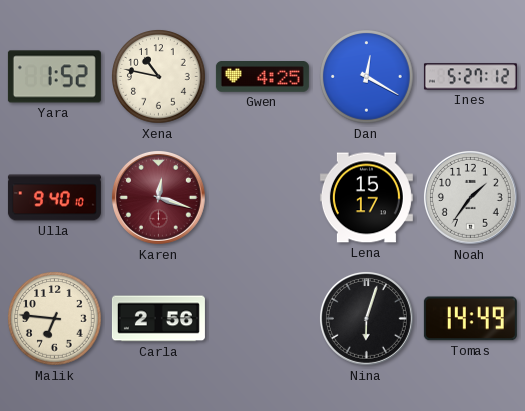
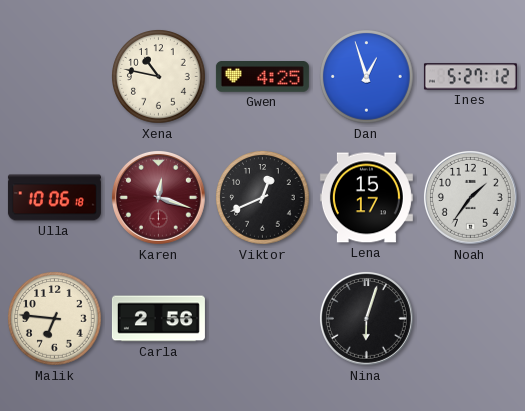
Yara: 1:52 -> none
Dan: 12:20 -> 12:57
Ulla: 9:40 -> 10:06
Viktor: none -> 12:41
Tomas: 14:49 -> none
